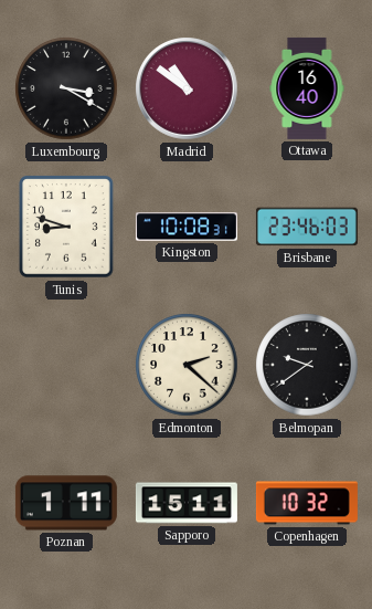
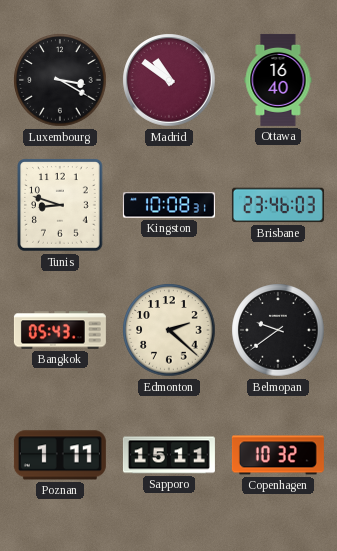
Bangkok: none -> 05:43
